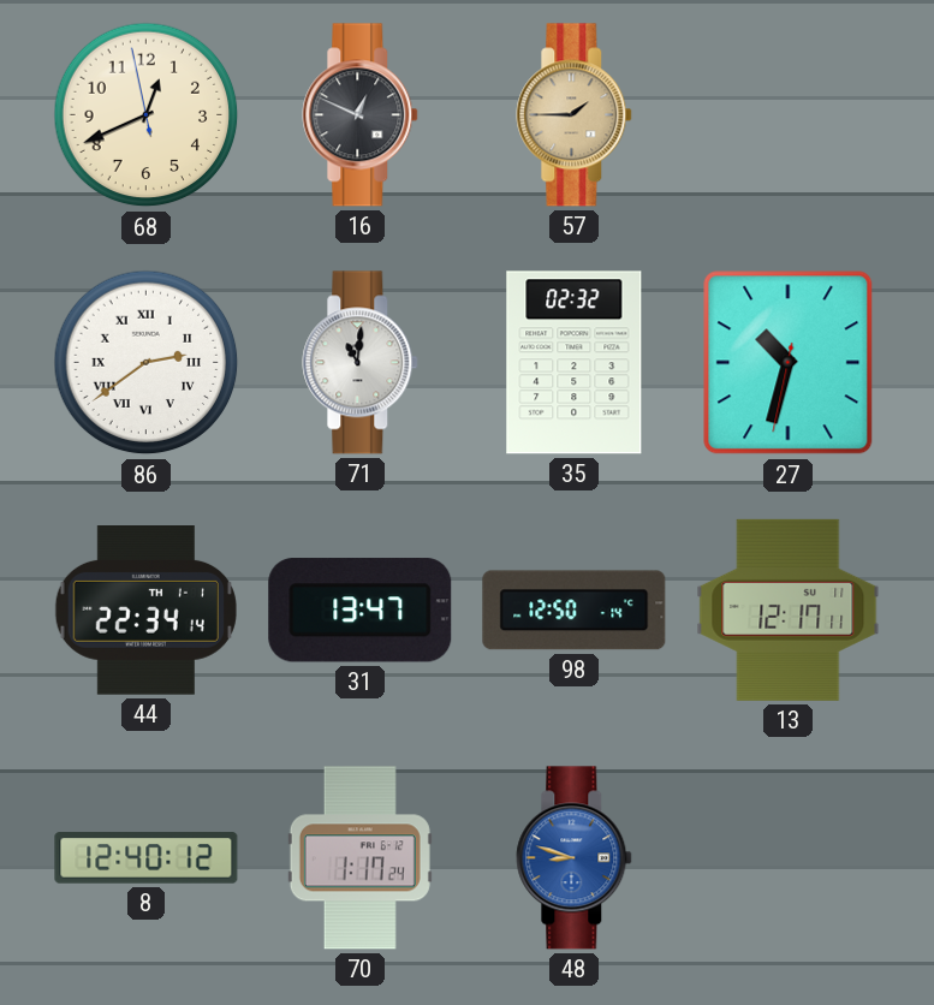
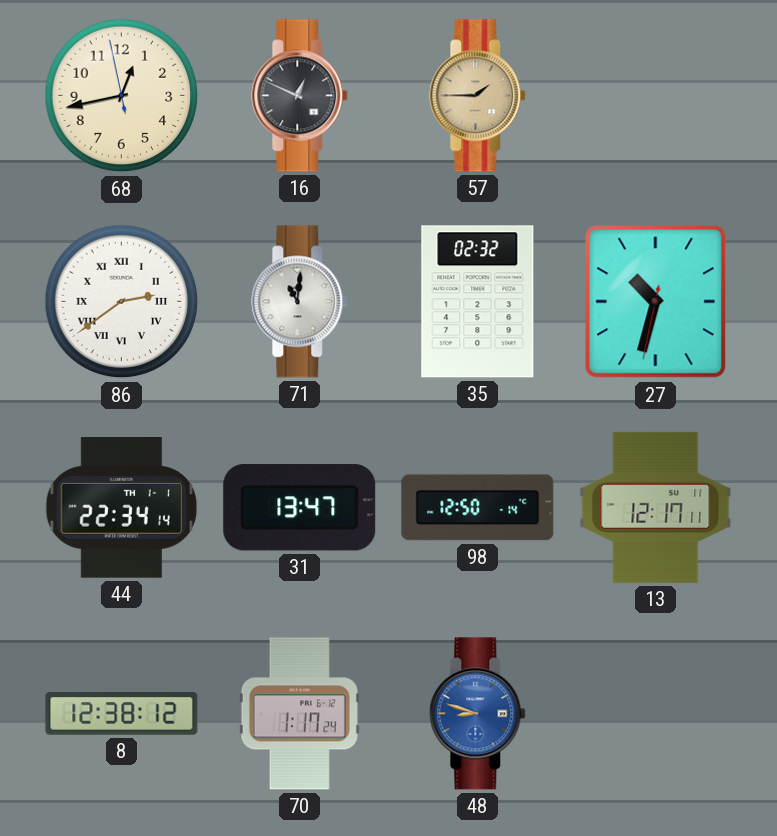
68: 12:40 -> 12:42
8: 12:40 -> 12:38
